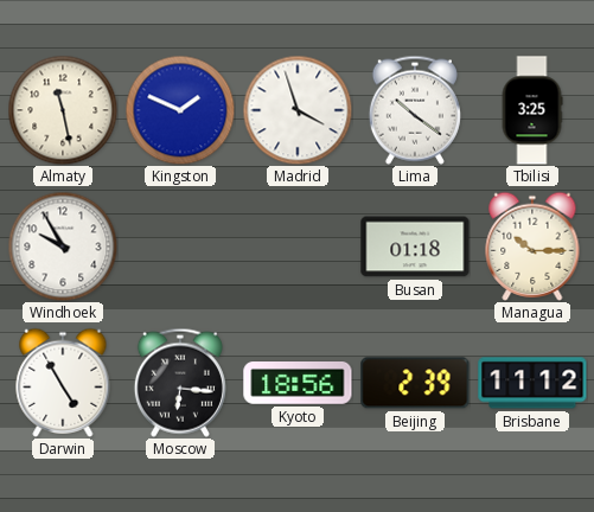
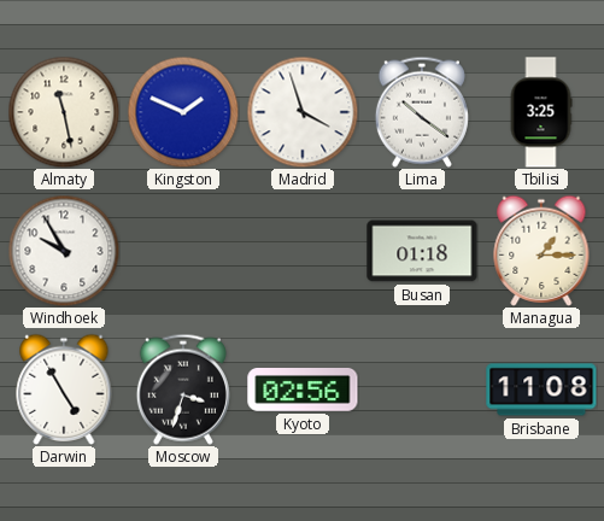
Managua: 10:15 -> 1:15
Moscow: 6:16 -> 3:33
Kyoto: 18:56 -> 02:56
Beijing: 2:39 -> none
Brisbane: 11:12 -> 11:08
